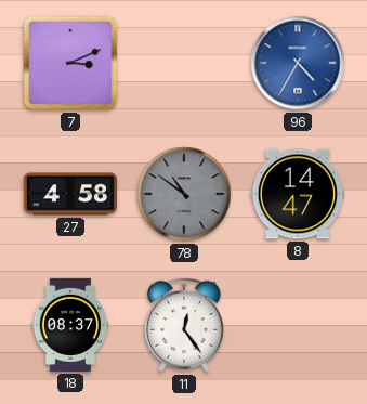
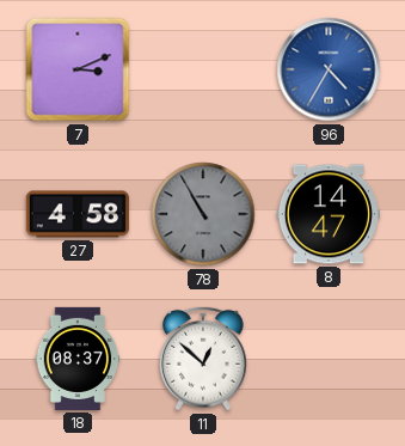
78: 10:51 -> 10:55
11: 12:24 -> 12:52
